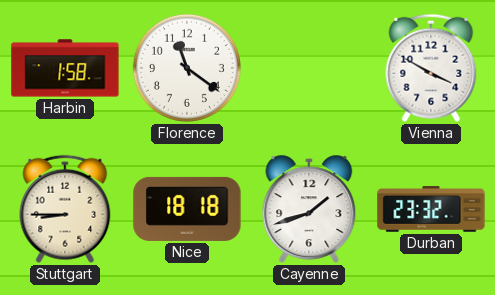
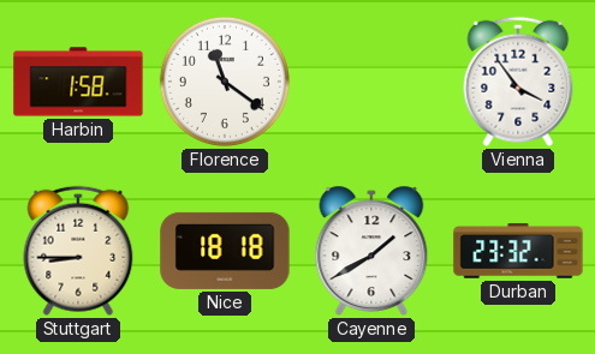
Vienna: 3:50 -> 3:54
Cayenne: 1:42 -> 1:40
